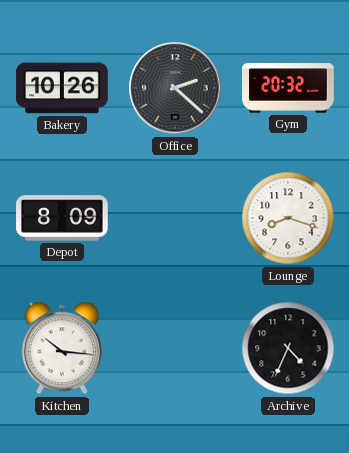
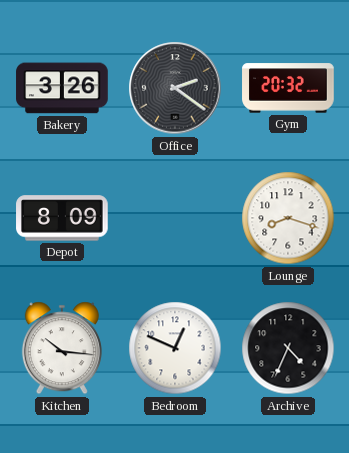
Bakery: 10:26 -> 3:26
Office: 2:22 -> 2:21
Bedroom: none -> 12:49
